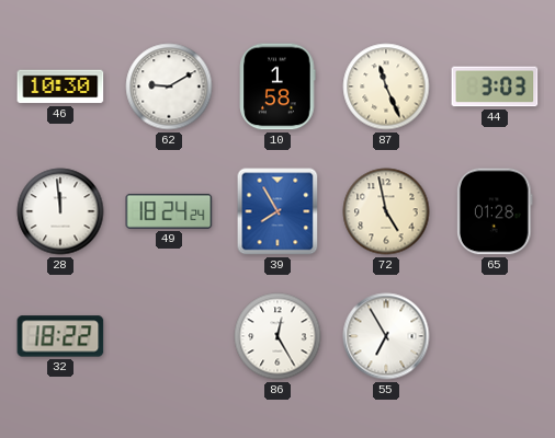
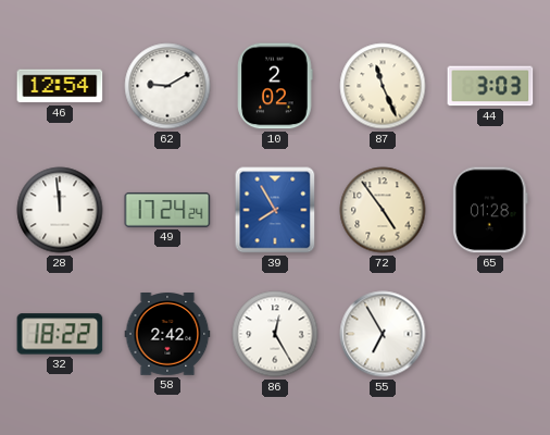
46: 10:30 -> 12:54
10: 1:58 -> 2:02
49: 18:24 -> 17:24
72: 4:58 -> 4:54
58: none -> 2:42
